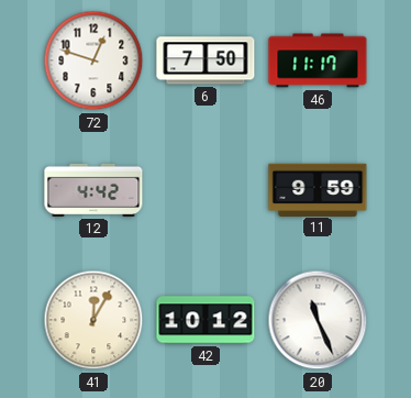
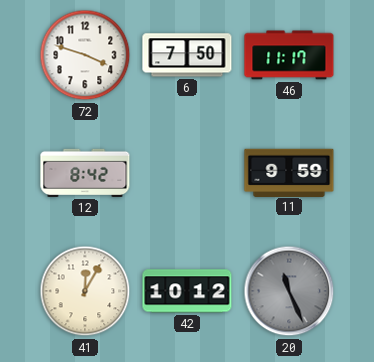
72: 12:48 -> 3:48
12: 4:42 -> 8:42
20 dial: white -> grey
